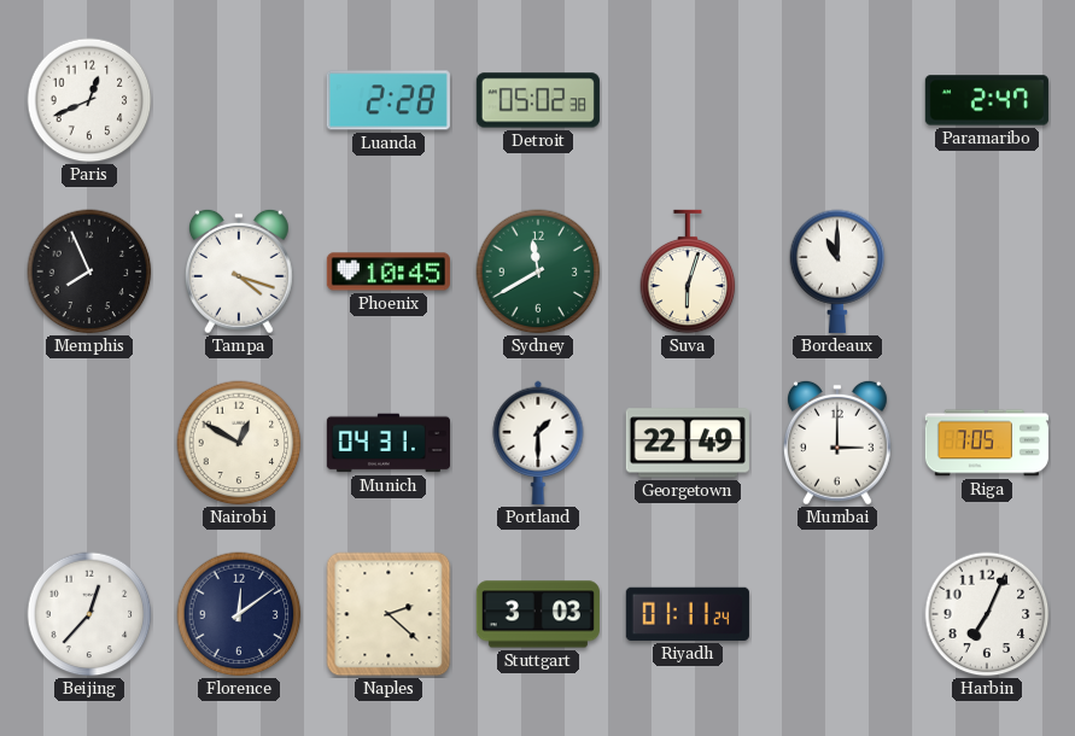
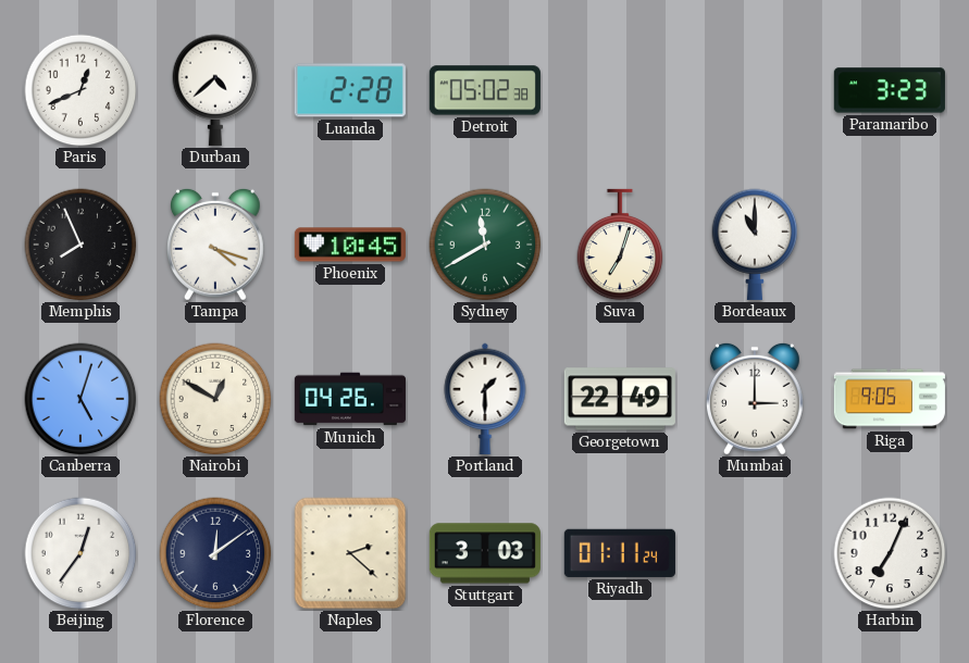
Durban: none -> 4:38
Paramaribo: 2:47 -> 3:23
Suva: 6:03 -> 7:03
Canberra: none -> 5:03
Munich: 04:31 -> 04:26
Riga: 7:05 -> 9:05
Beijing: 12:37 -> 12:36
